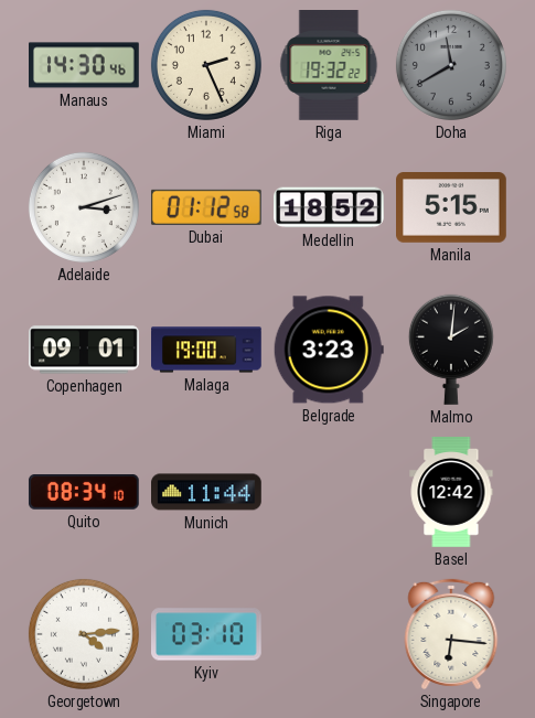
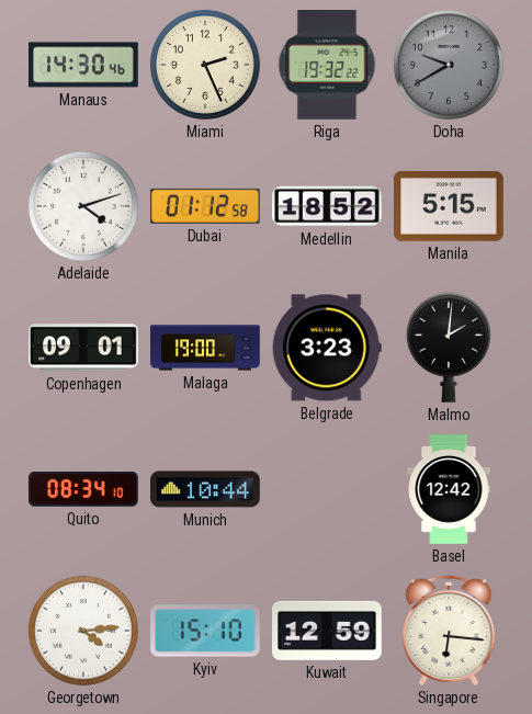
Doha: 11:40 -> 9:40
Adelaide: 3:12 -> 4:12
Munich: 11:44 -> 10:44
Kyiv: 03:10 -> 15:10
Kuwait: none -> 12:59
